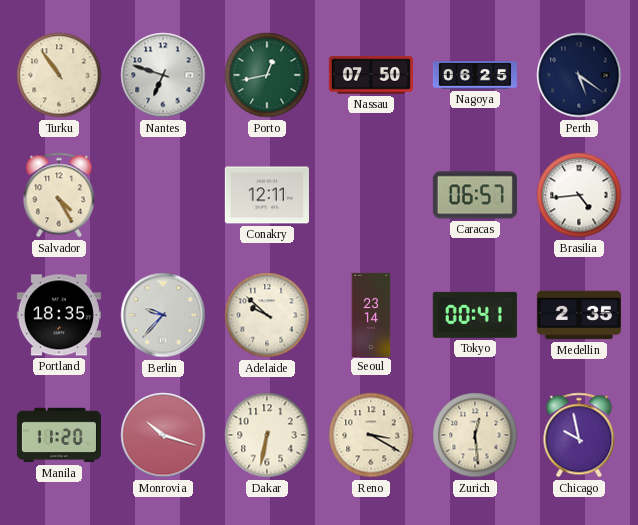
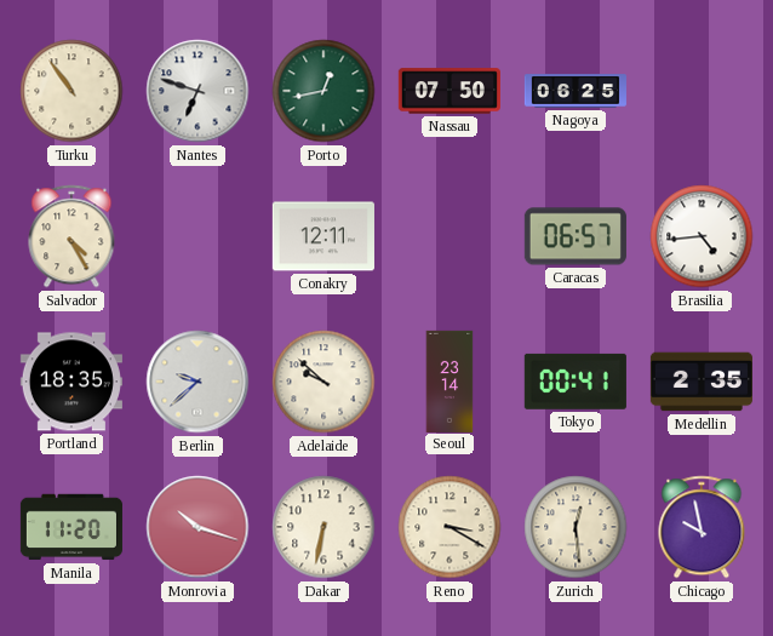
Perth: 5:21 -> none
Berlin: 9:37 -> 9:38
